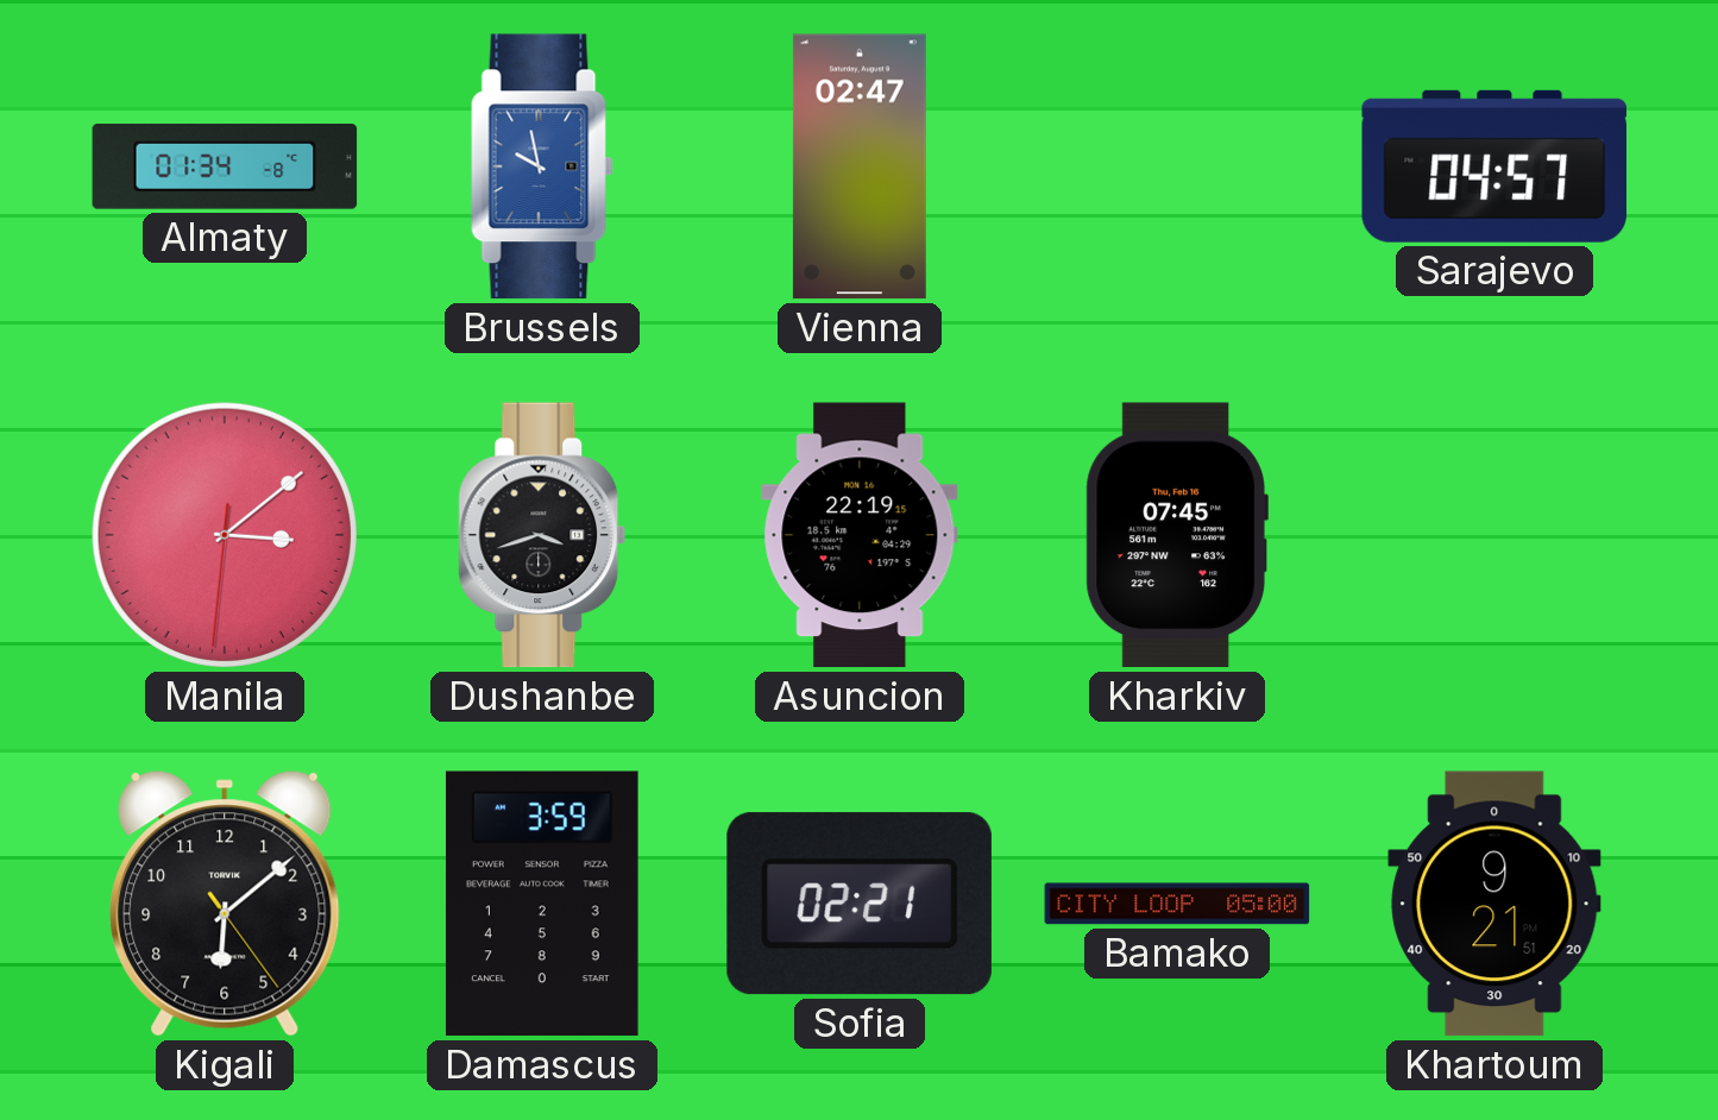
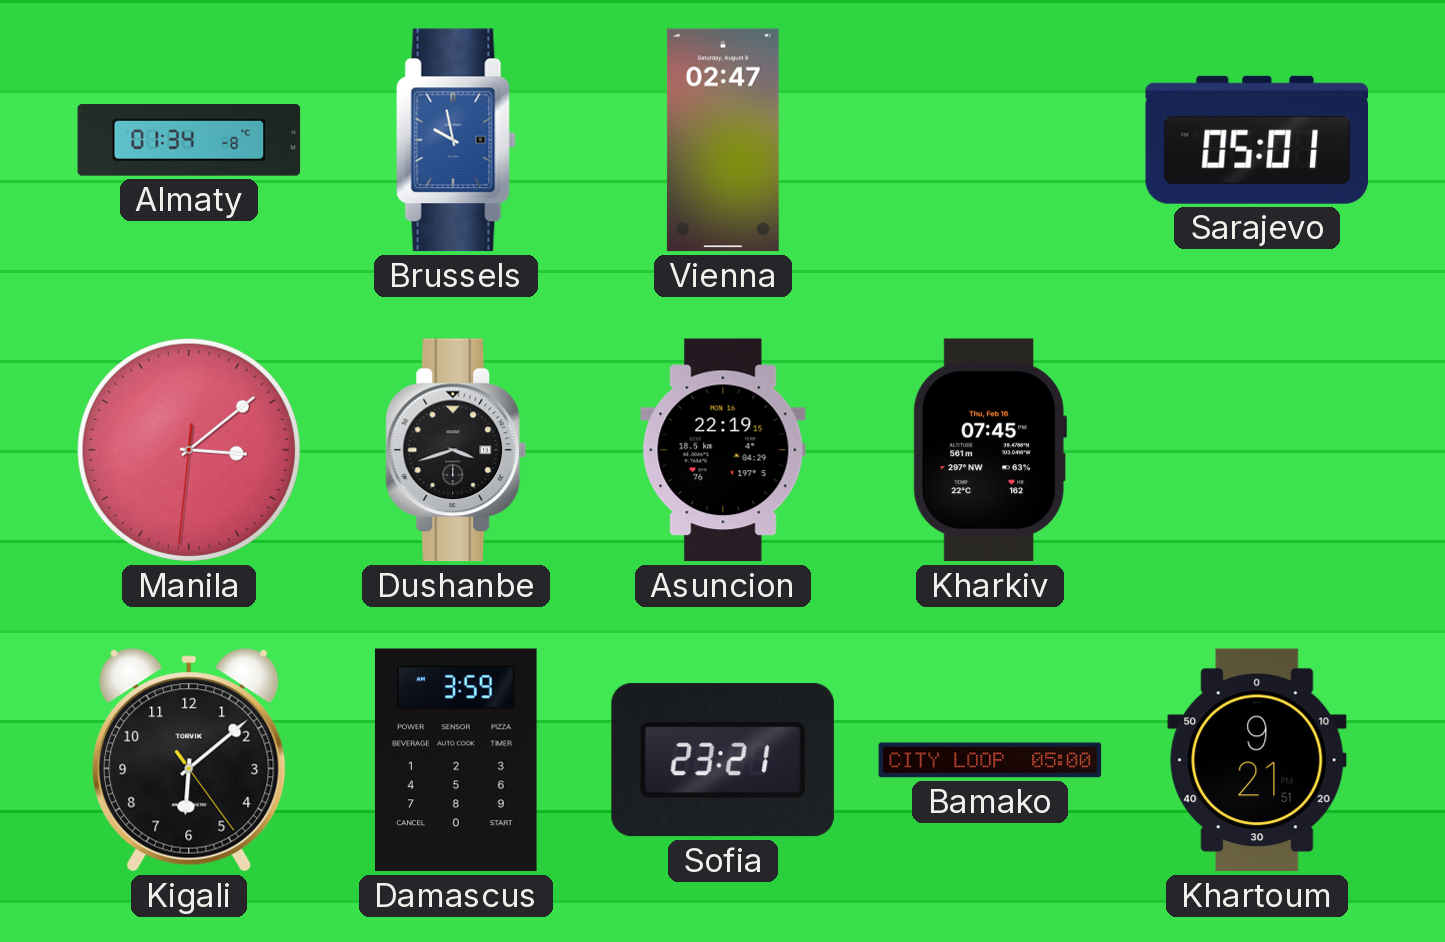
Sarajevo: 04:57 -> 05:01
Sofia: 02:21 -> 23:21
